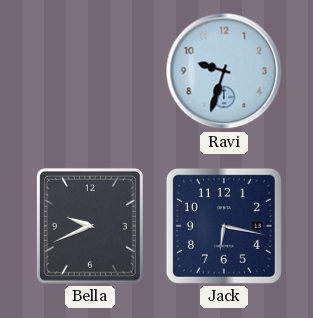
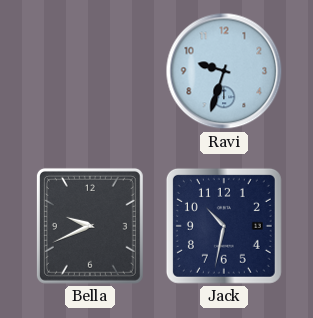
Jack: 6:17 -> 10:32
